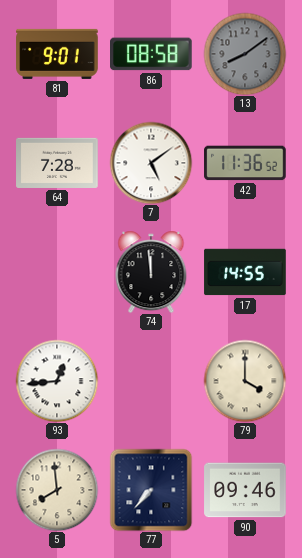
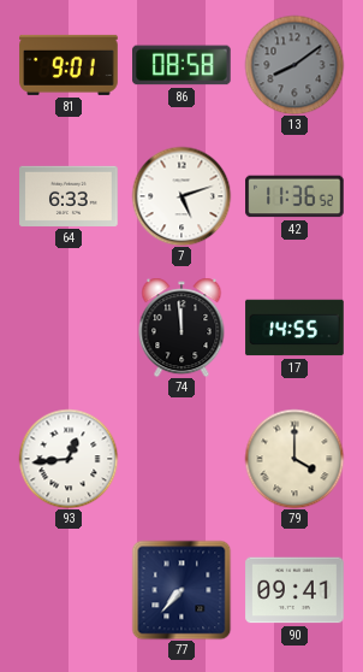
64: 7:28 -> 6:33
7: 5:09 -> 5:12
5: 7:59 -> none
90: 09:46 -> 09:41
